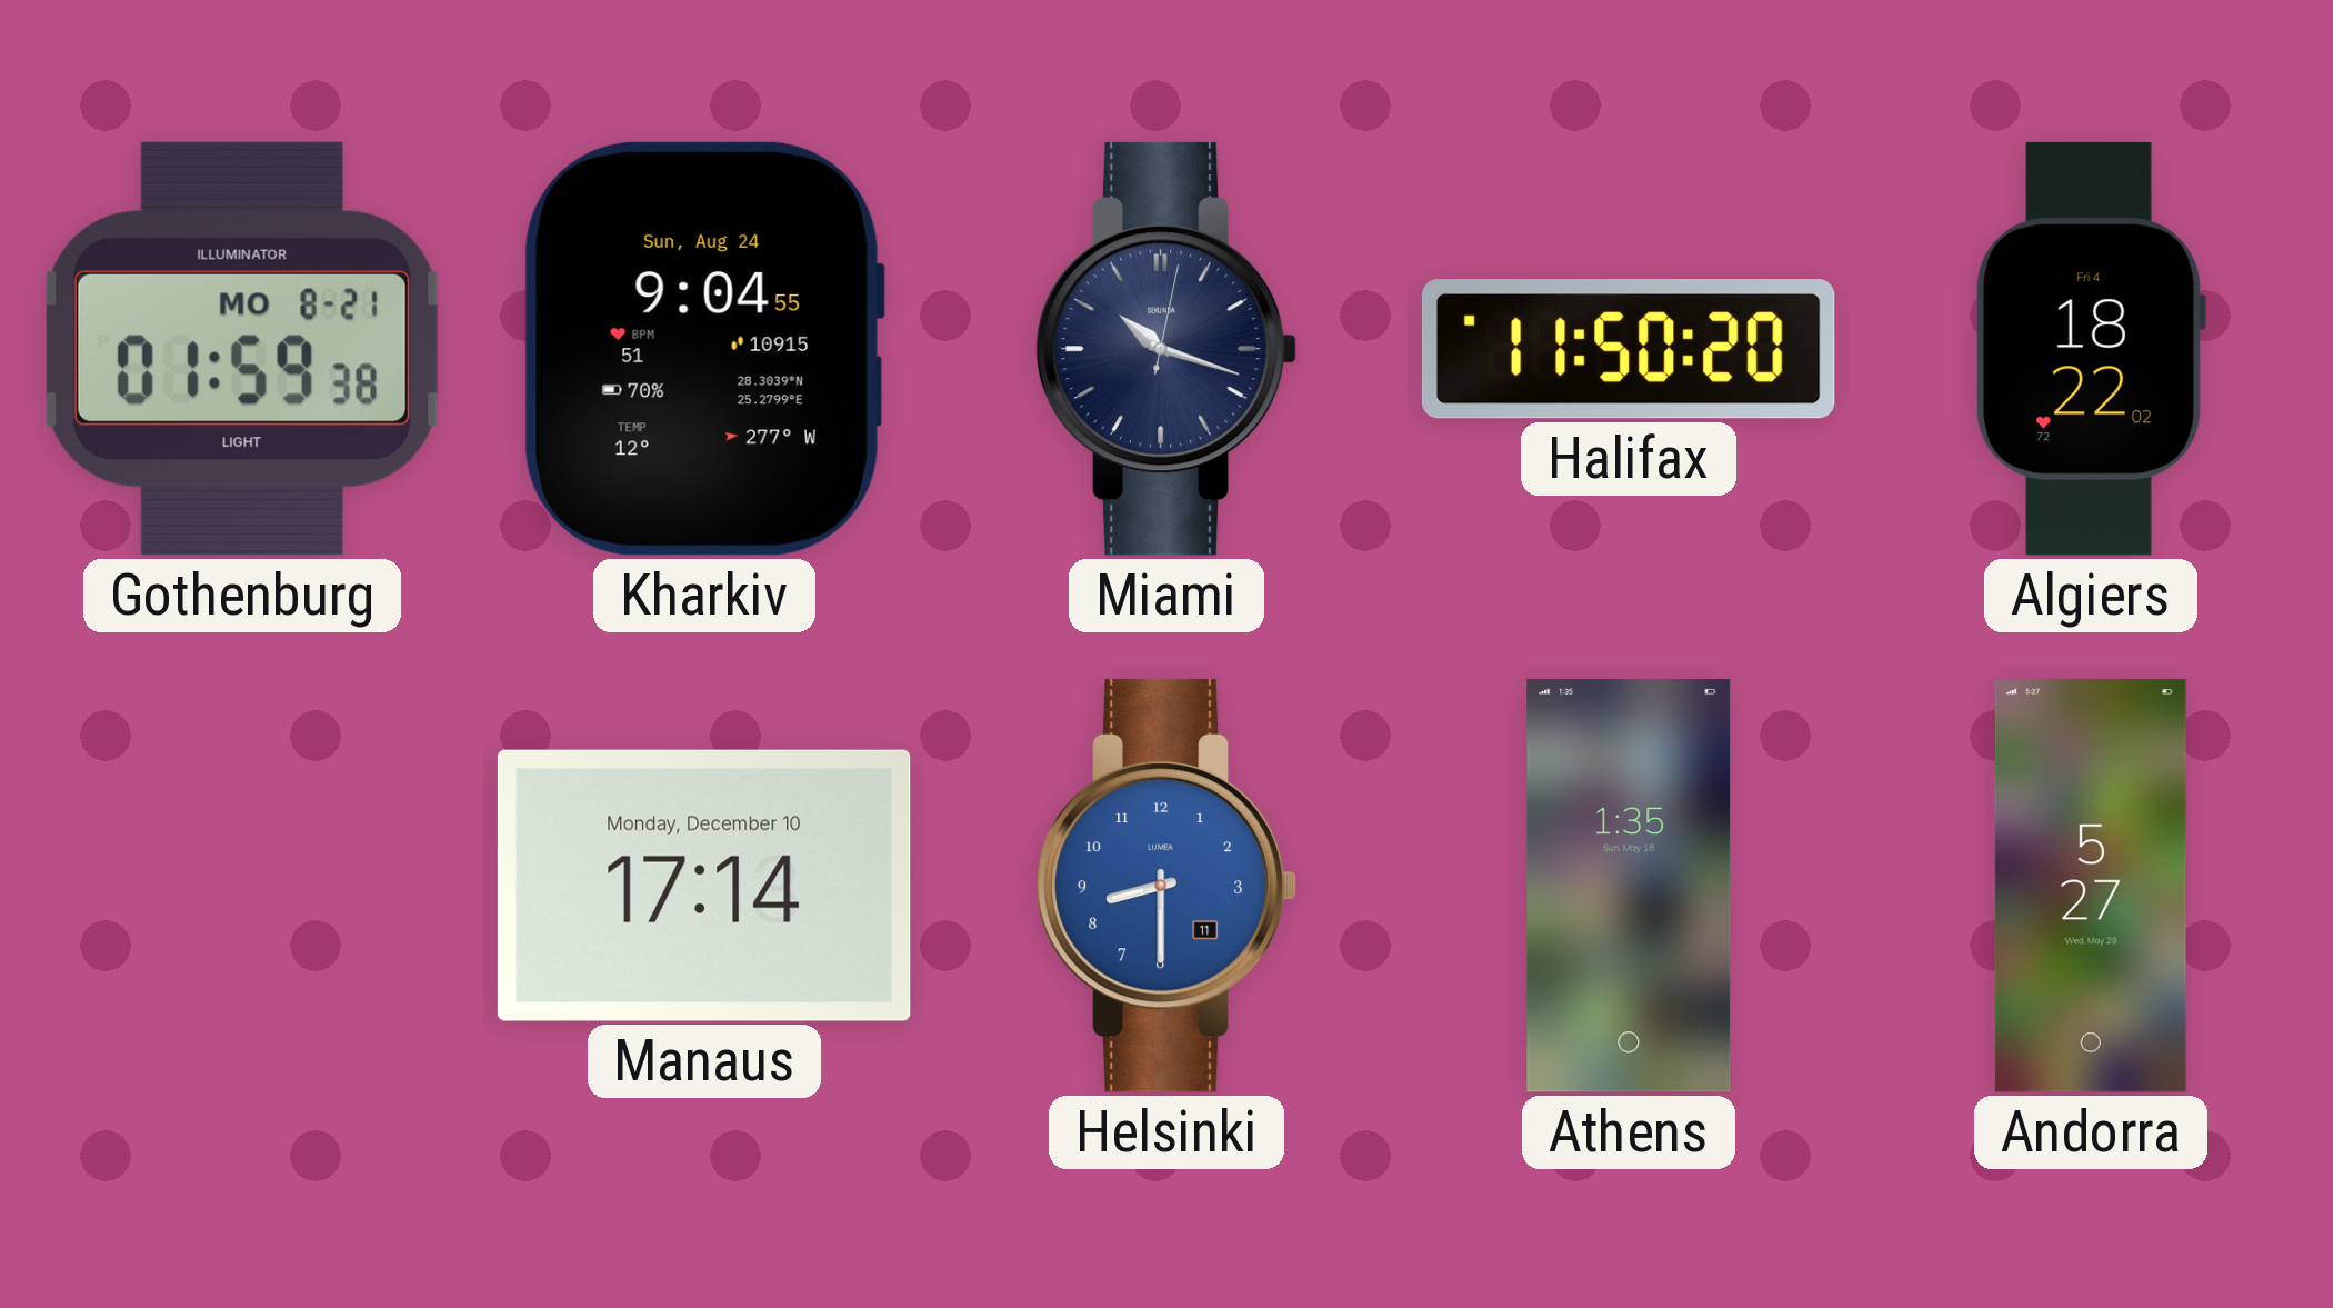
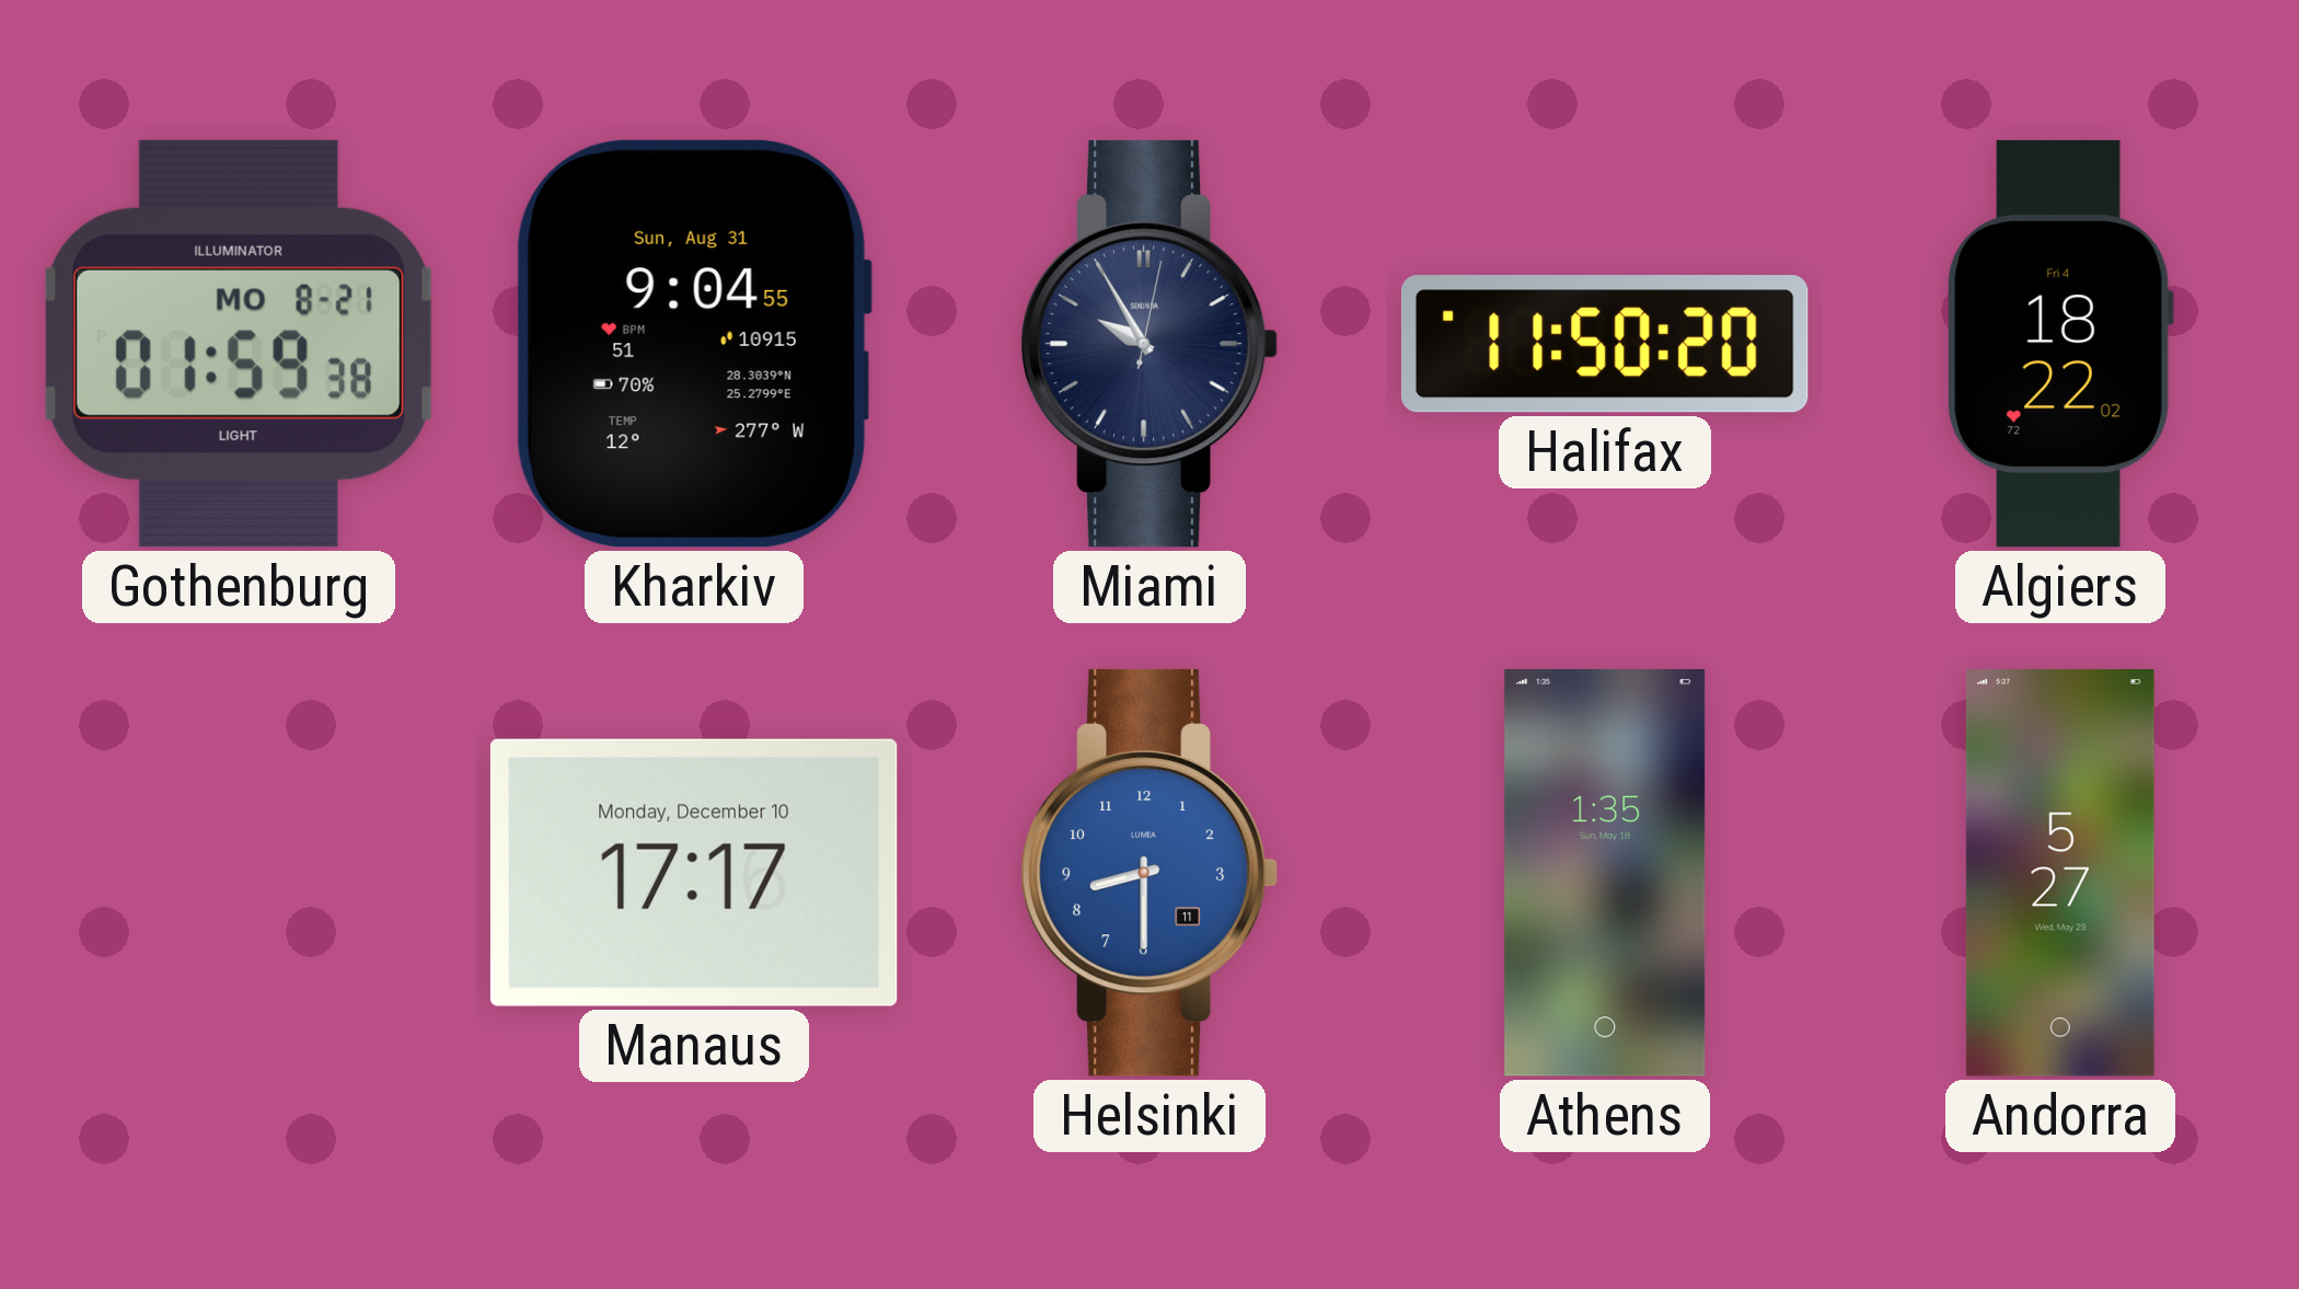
Kharkiv date: Sun, Aug 24 -> Sun, Aug 31
Miami: 10:18 -> 9:55
Manaus: 17:14 -> 17:17
